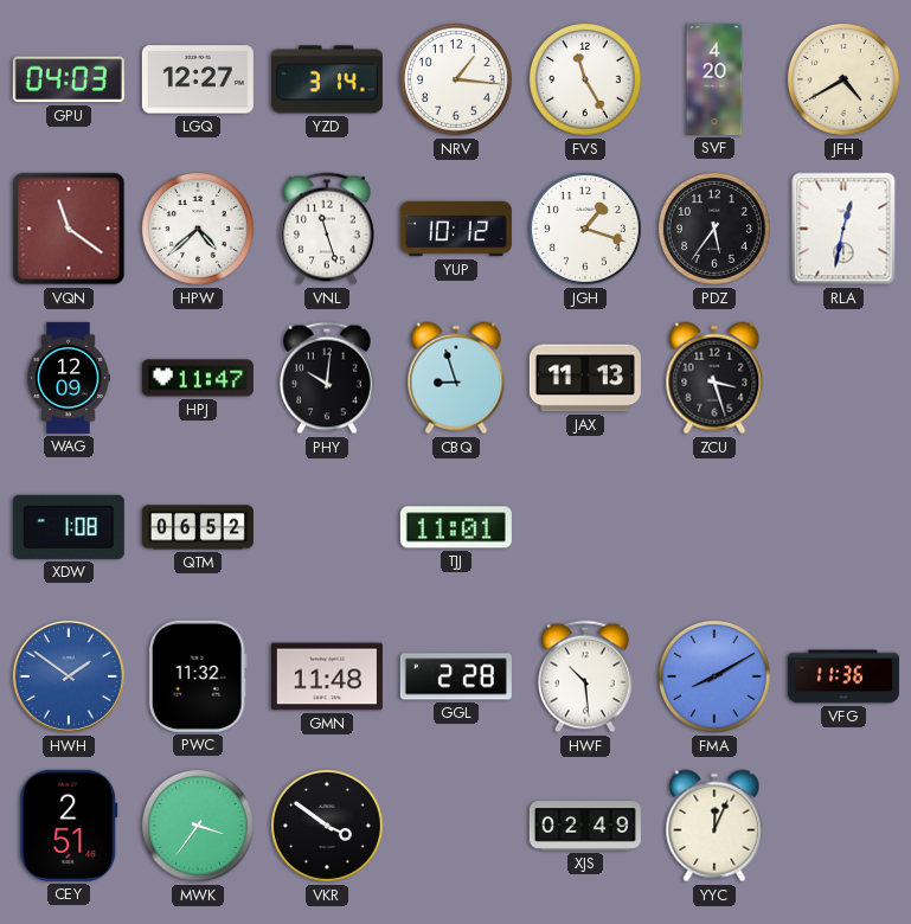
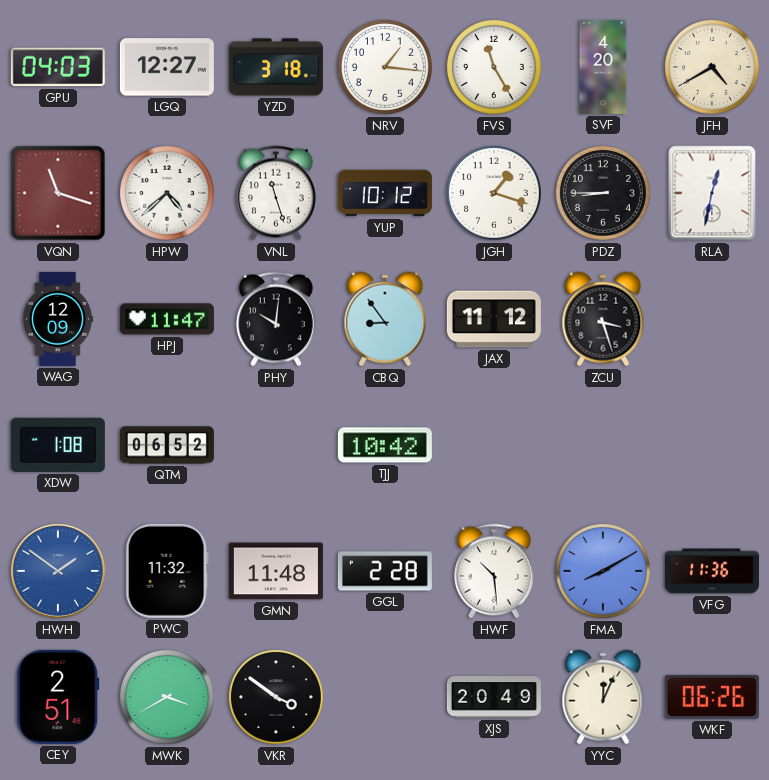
YZD: 3:14 -> 3:18
VQN: 11:21 -> 11:18
PDZ: 5:36 -> 8:45
CBQ: 8:57 -> 8:54
JAX: 11:13 -> 11:12
TJJ: 11:01 -> 10:42
MWK: 3:36 -> 3:40
XJS: 02:49 -> 20:49
WKF: none -> 06:26
